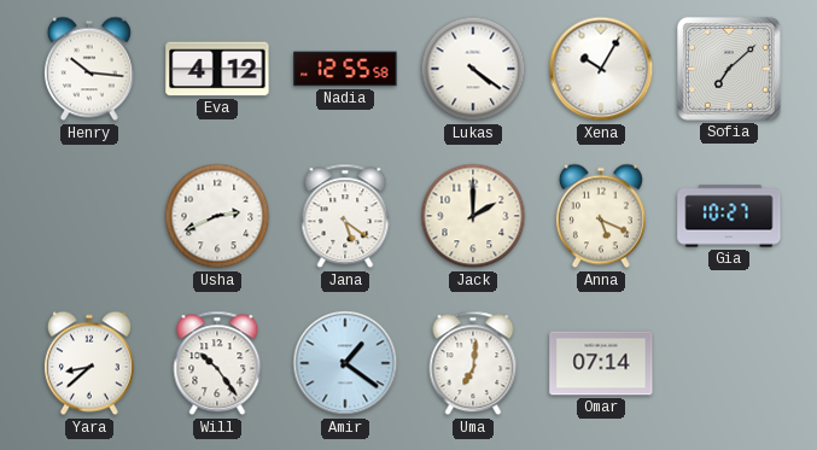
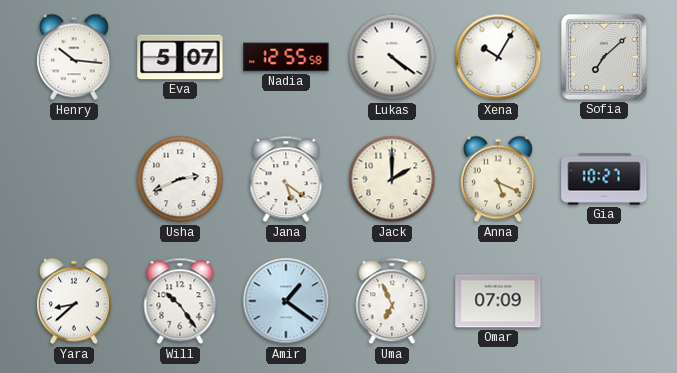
Eva: 4:12 -> 5:07
Uma: 7:01 -> 6:56
Omar: 07:14 -> 07:09
